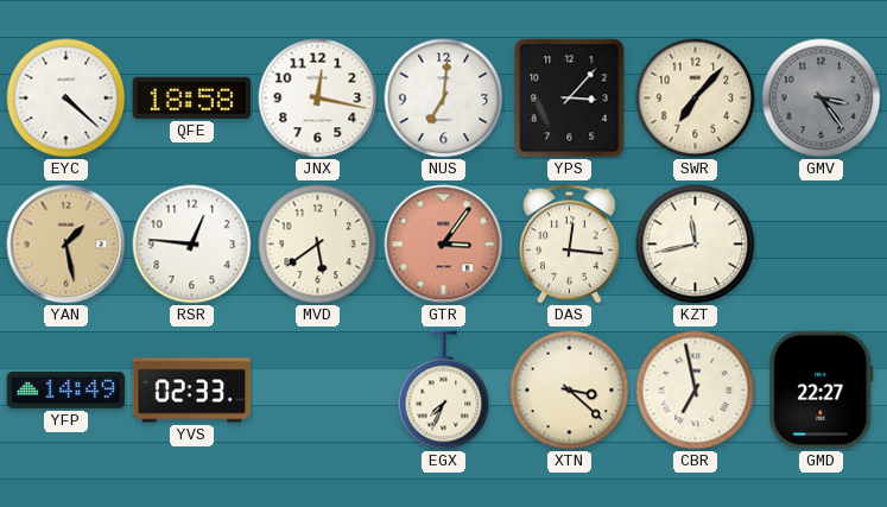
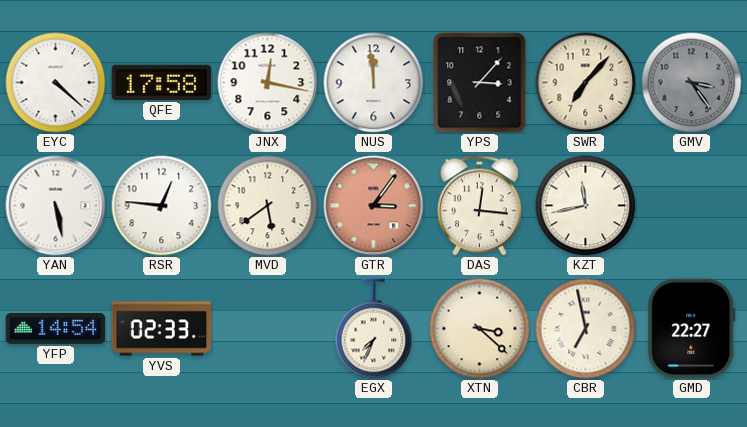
QFE: 18:58 -> 17:58
NUS: 7:01 -> 11:59
YAN: 1:28 -> 5:28
YAN dial: champagne -> white
YFP: 14:49 -> 14:54
